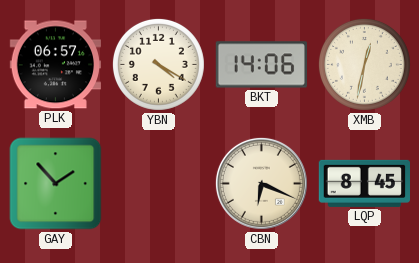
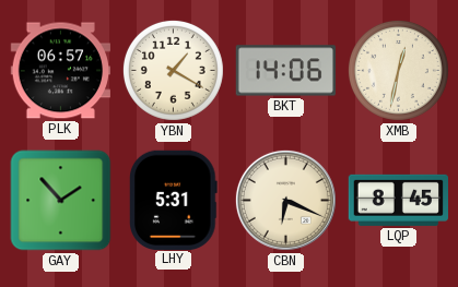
YBN: 4:20 -> 1:20
LHY: none -> 5:31
